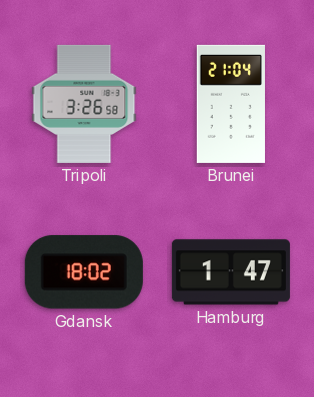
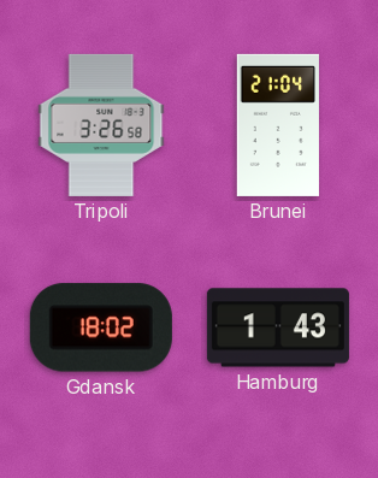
Hamburg: 1:47 -> 1:43
